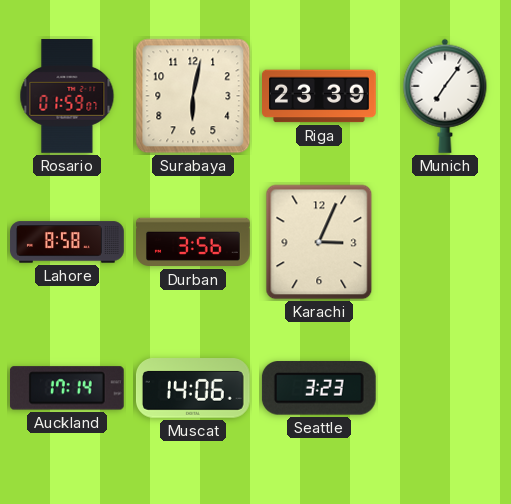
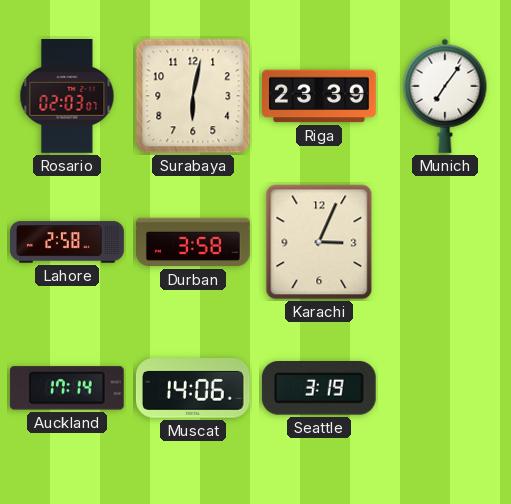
Rosario: 01:59 -> 02:03
Lahore: 8:58 -> 2:58
Durban: 3:56 -> 3:58
Seattle: 3:23 -> 3:19
